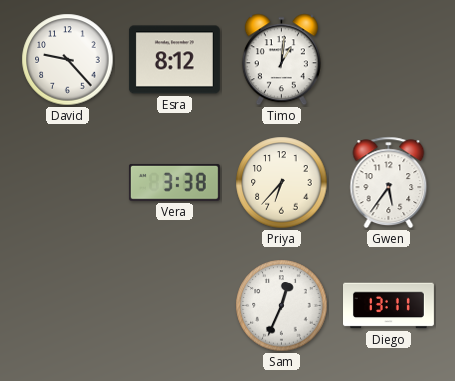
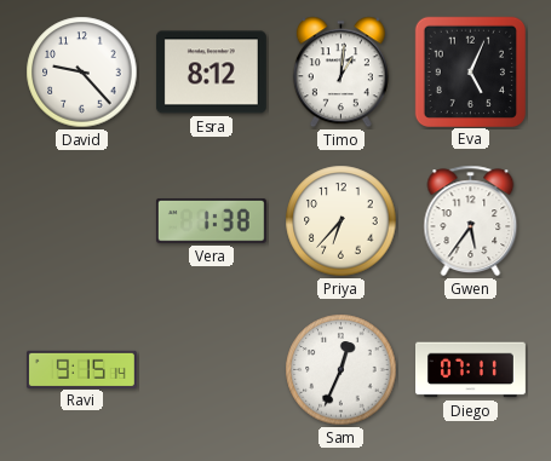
Eva: none -> 5:04
Vera: 3:38 -> 1:38
Ravi: none -> 9:15
Diego: 13:11 -> 07:11
